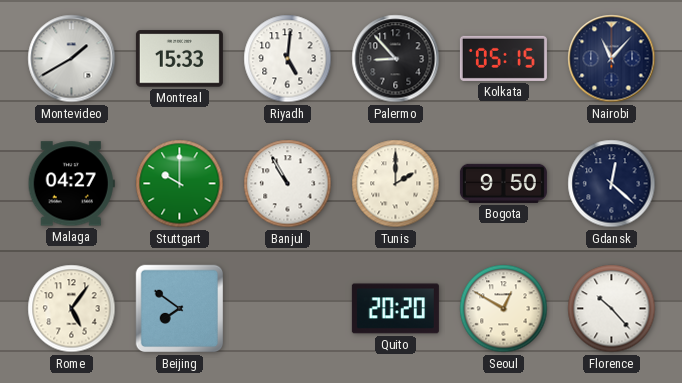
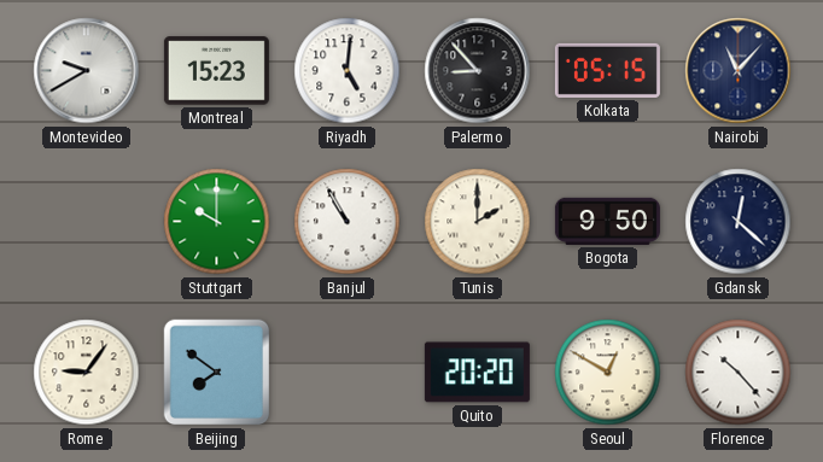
Montevideo: 1:40 -> 9:40
Montreal: 15:33 -> 15:23
Malaga: 04:27 -> none
Rome: 5:06 -> 9:06
